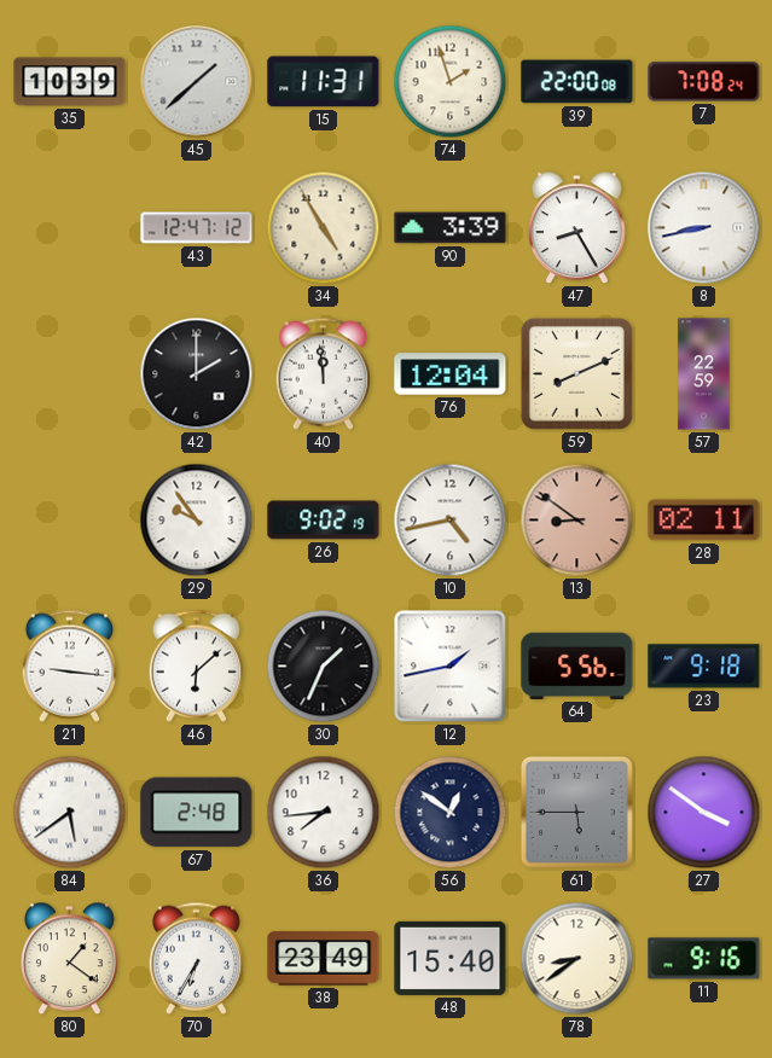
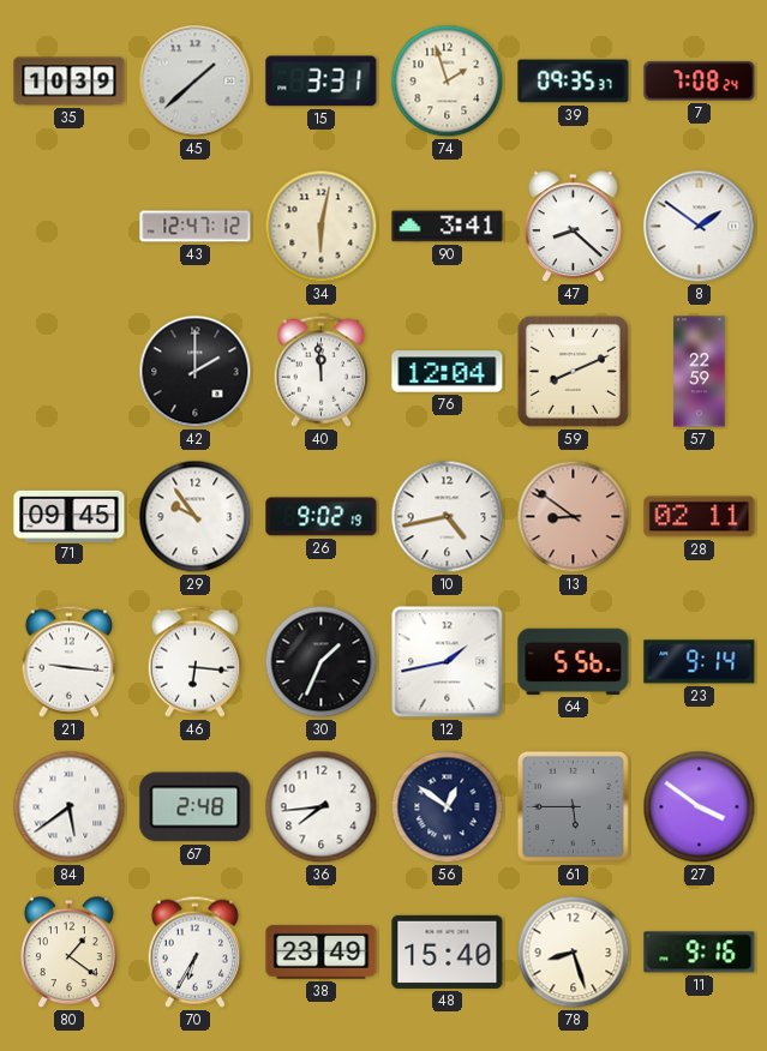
15: 11:31 -> 3:31
39: 22:00 -> 09:35
34: 4:55 -> 6:02
90: 3:39 -> 3:41
47: 8:25 -> 8:22
8: 8:43 -> 1:51
71: none -> 09:45
46: 6:08 -> 6:16
23: 9:18 -> 9:14
78: 8:39 -> 8:27
